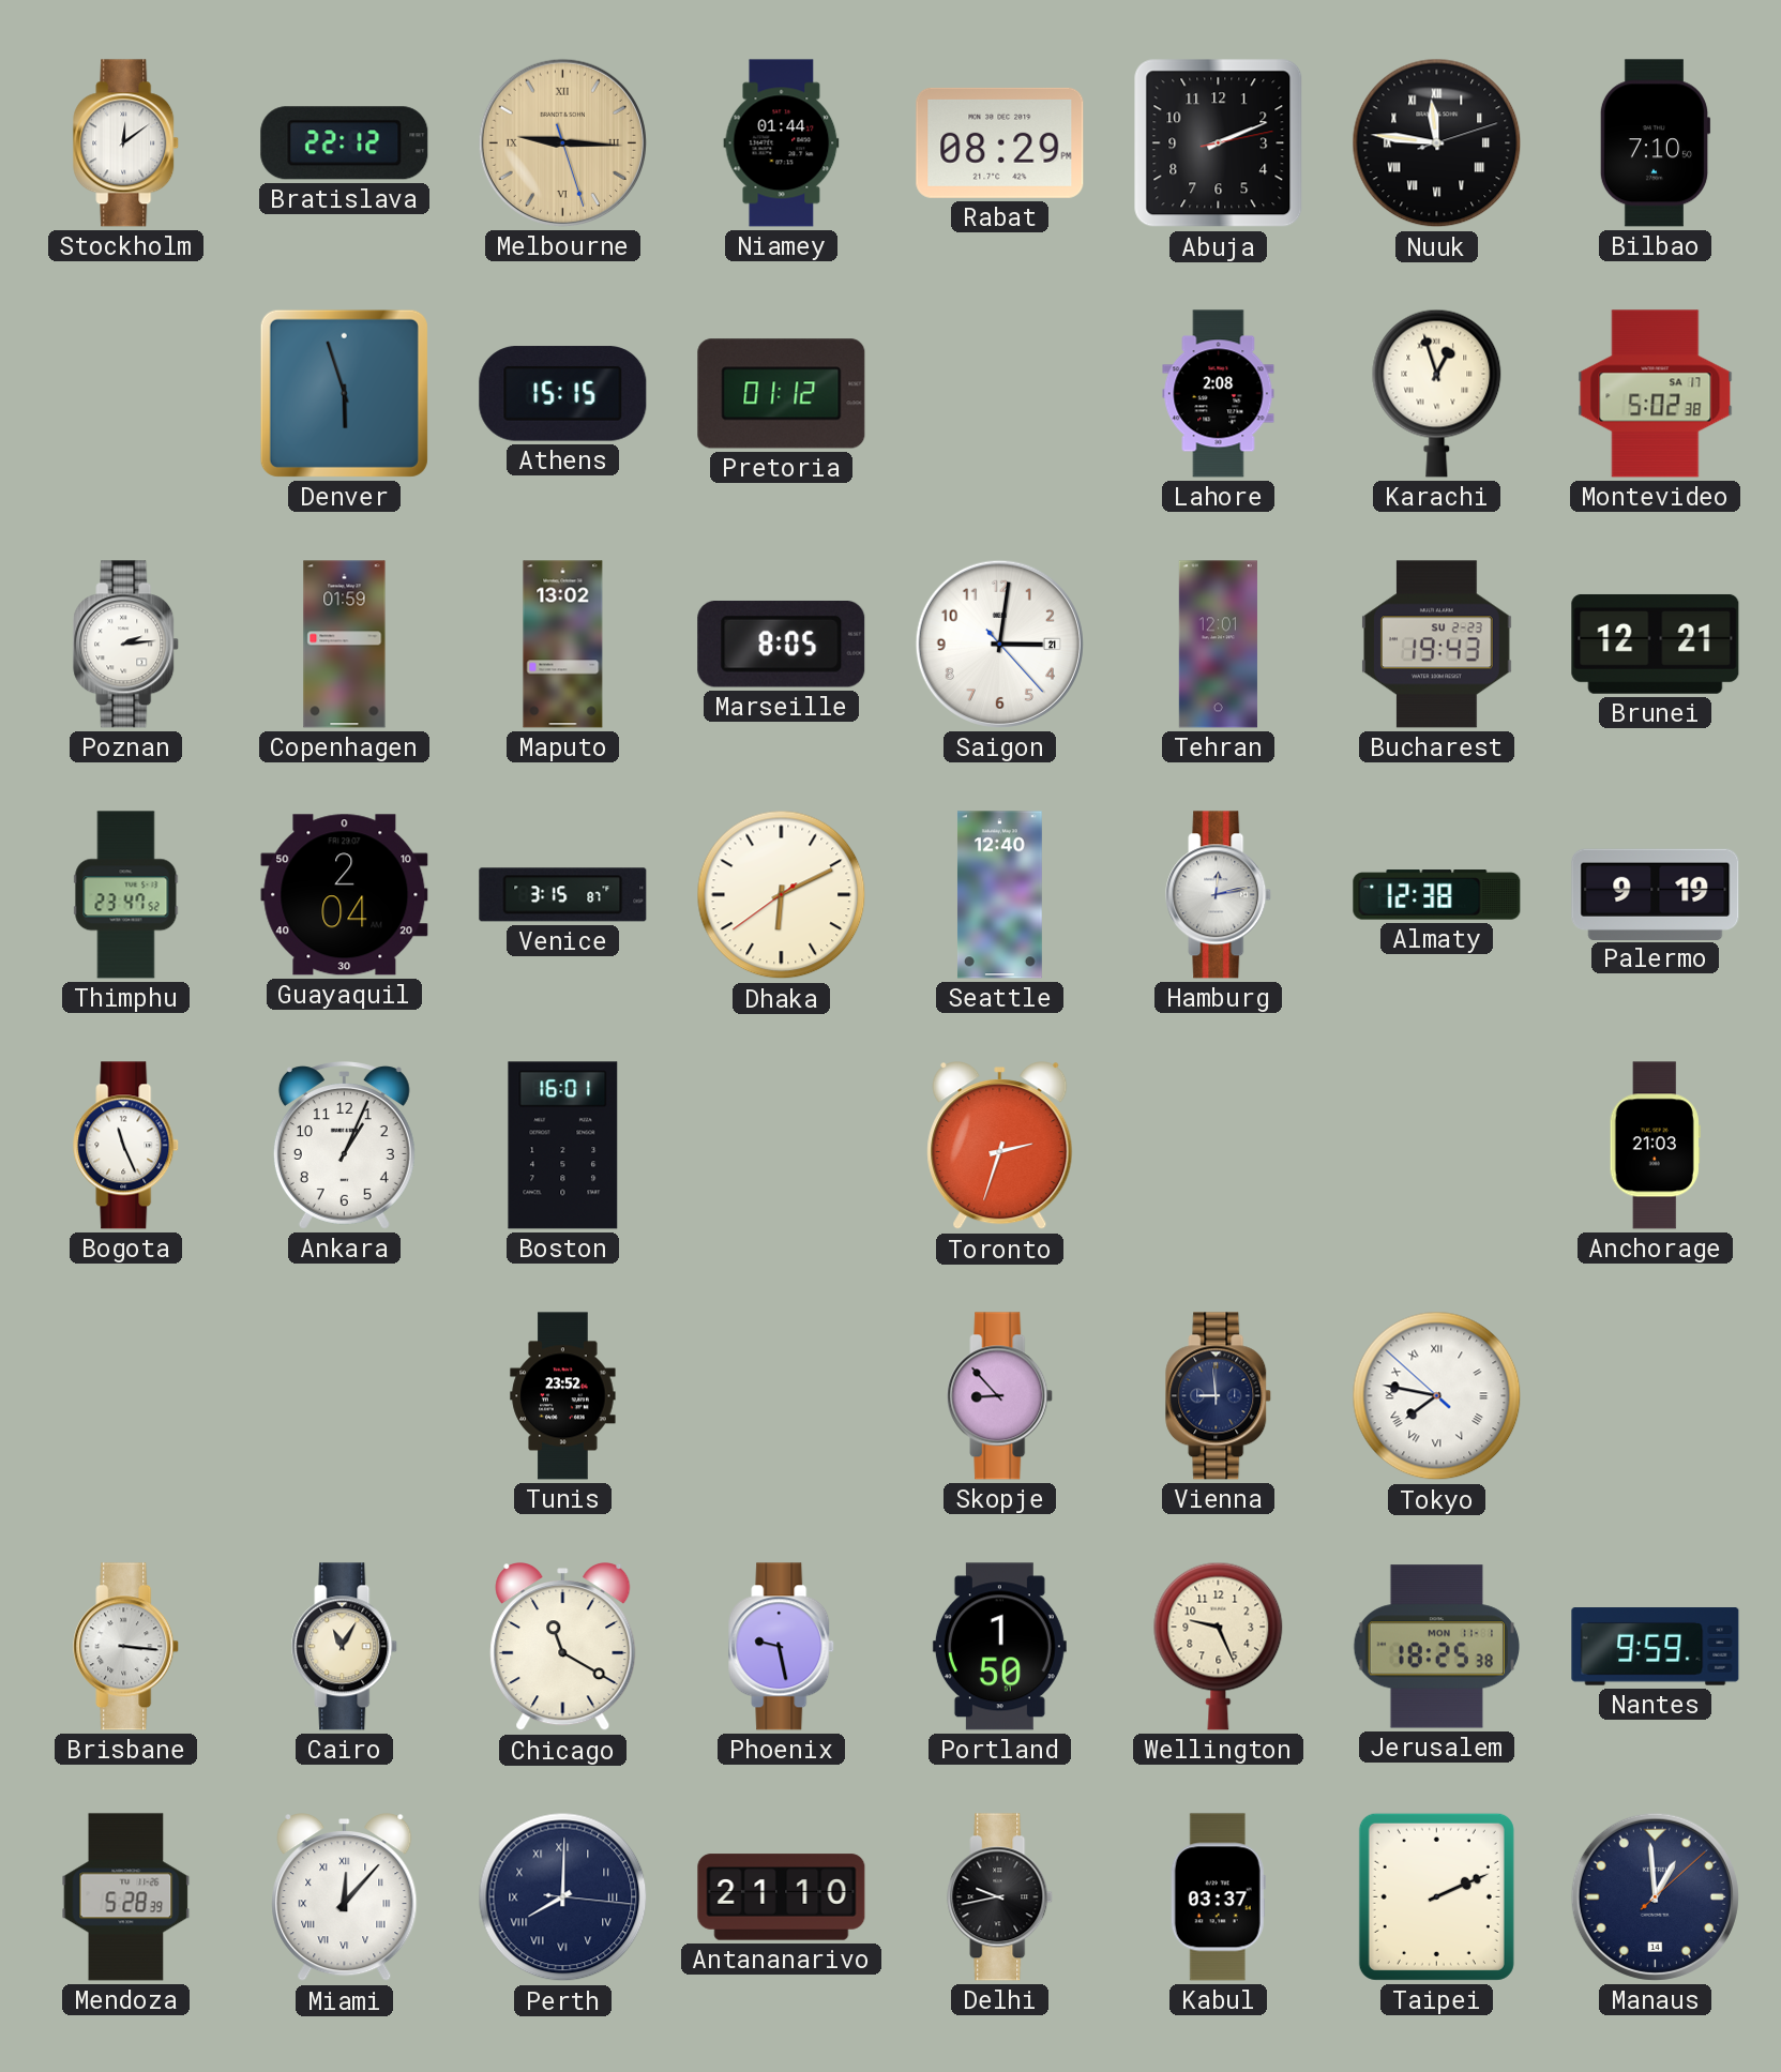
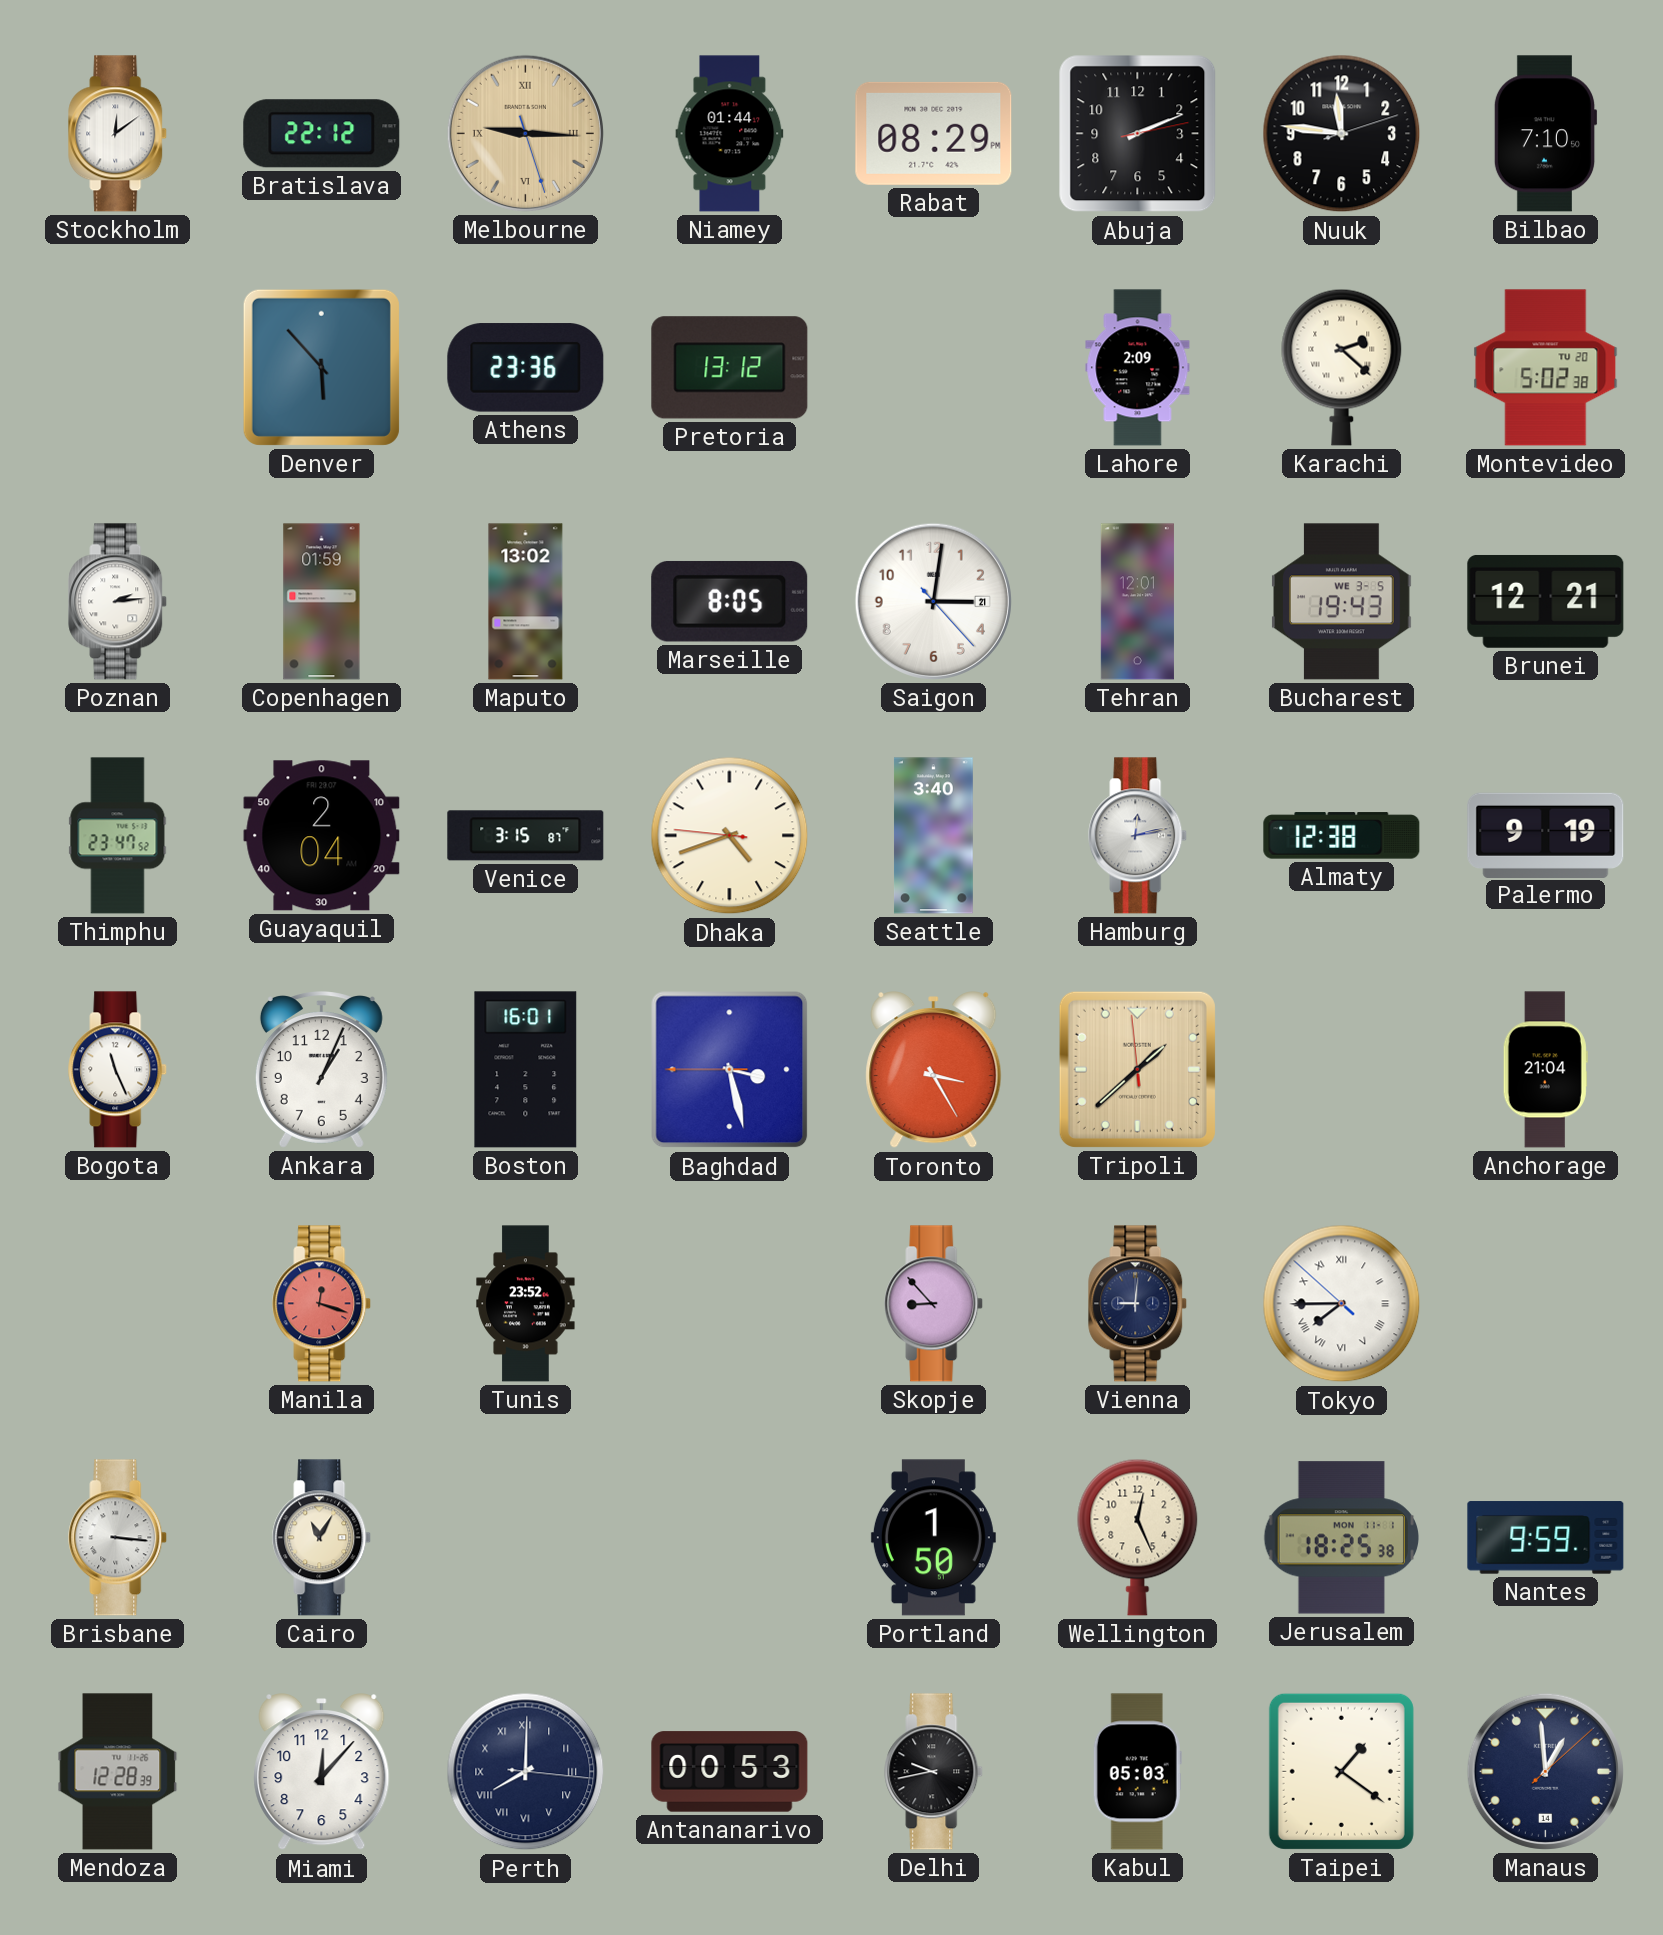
Nuuk numerals: Roman -> Arabic
Denver: 5:57 -> 5:53
Athens: 15:15 -> 23:36
Pretoria: 01:12 -> 13:12
Lahore: 2:08 -> 2:09
Karachi: 12:57 -> 2:22
Montevideo date: SA 17 -> TU 20
Bucharest date: SU 2-23 -> WE 3-5
Dhaka: 6:10 -> 4:41
Seattle: 12:40 -> 3:40
Baghdad: none -> 3:27
Toronto: 2:33 -> 3:25
Tripoli: none -> 1:37
Anchorage: 21:03 -> 21:04
Manila: none -> 12:18
Vienna: 8:59 -> 9:01
Tokyo: 7:46 -> 7:44
Chicago: 11:20 -> none
Phoenix: 9:28 -> none
Wellington: 9:26 -> 12:26
Mendoza: 5:28 -> 12:28
Miami numerals: Roman -> Arabic
Antananarivo: 21:10 -> 00:53
Kabul: 03:37 -> 05:03
Taipei: 2:11 -> 1:21
